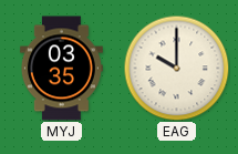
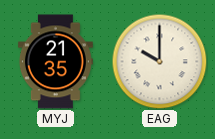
MYJ: 03:35 -> 21:35
